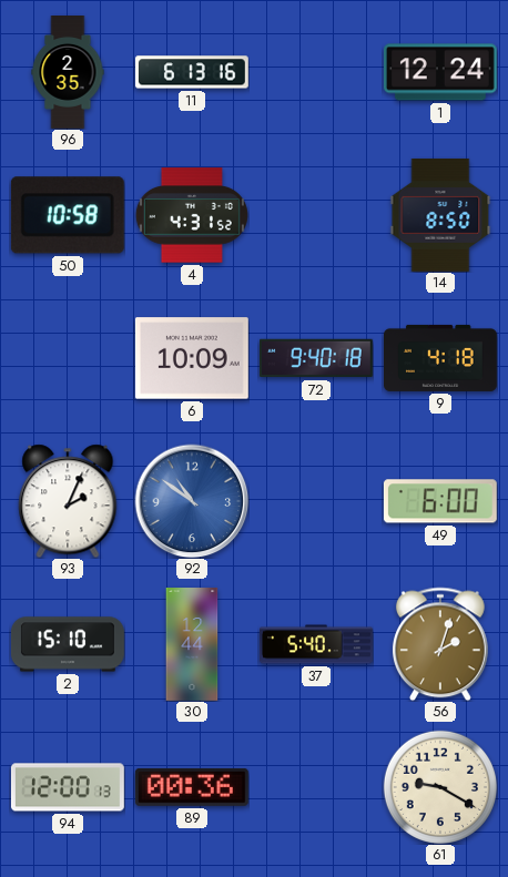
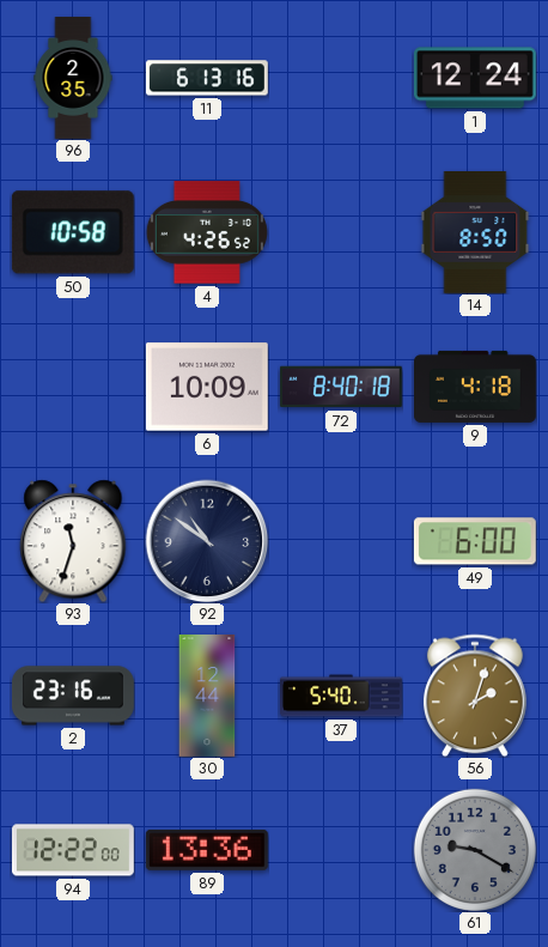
4: 4:31 -> 4:26
72: 9:40 -> 8:40
93: 2:04 -> 11:33
92 dial: blue -> navy
2: 15:10 -> 23:16
94: 12:00 -> 12:22
89: 00:36 -> 13:36
61 dial: cream -> grey
